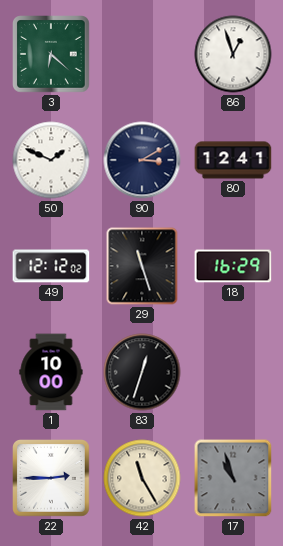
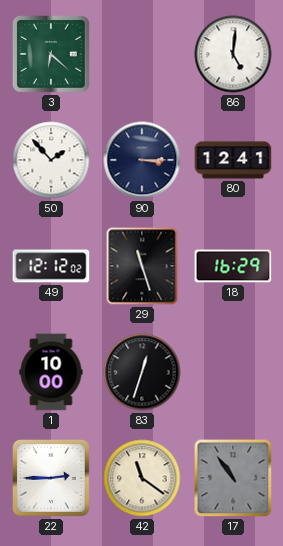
86: 12:57 -> 5:01
50: 1:49 -> 1:53
90: 3:10 -> 3:15
42: 11:25 -> 11:21
17: 10:57 -> 10:54
